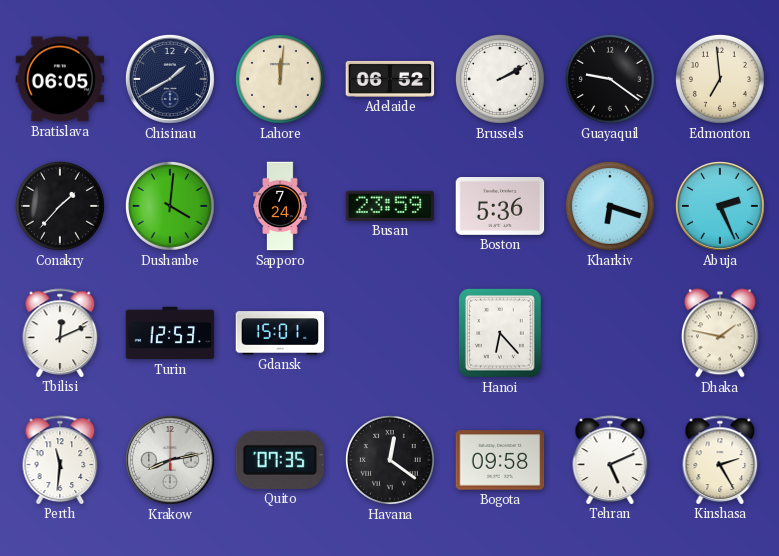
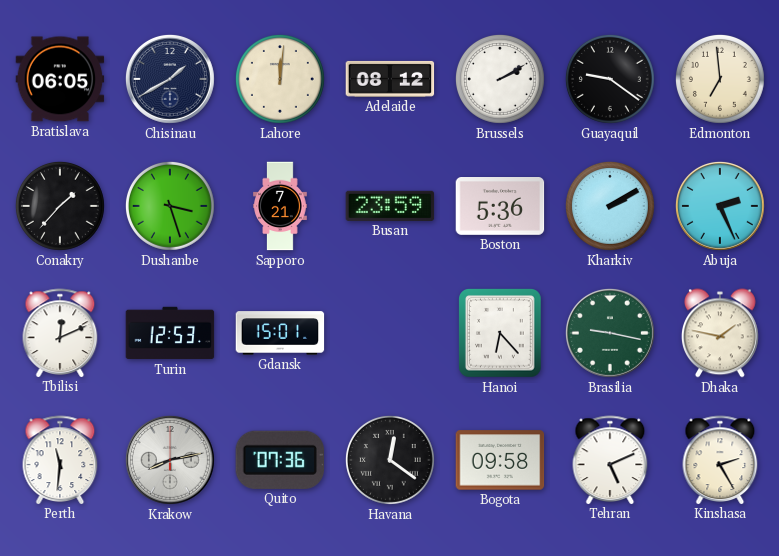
Adelaide: 06:52 -> 08:12
Dushanbe: 4:01 -> 3:27
Sapporo: 7:24 -> 7:21
Kharkiv: 6:18 -> 2:10
Brasilia: none -> 9:17
Quito: 07:35 -> 07:36
